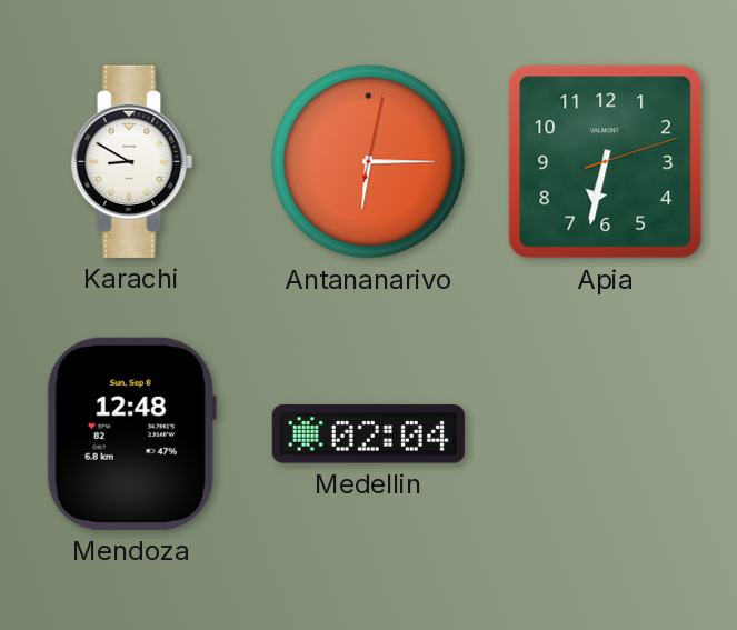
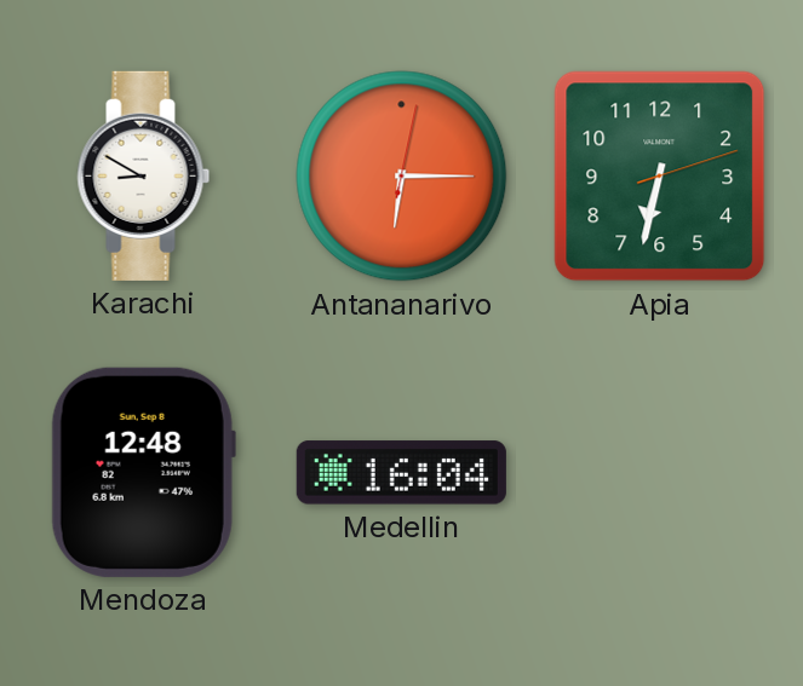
Medellin: 02:04 -> 16:04
